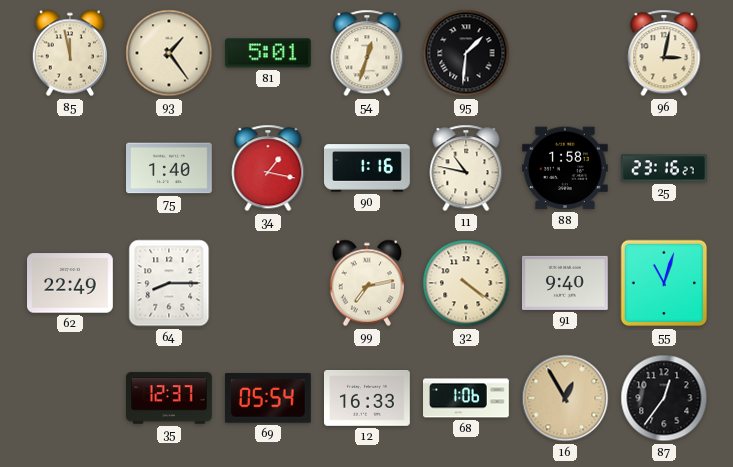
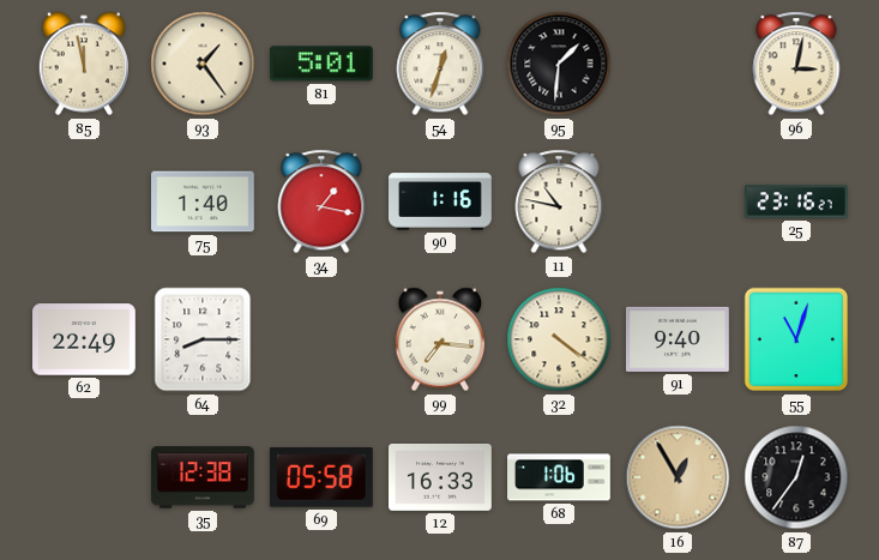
88: 1:58 -> none
99: 7:13 -> 7:16
35: 12:37 -> 12:38
69: 05:54 -> 05:58
